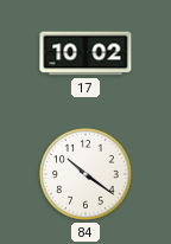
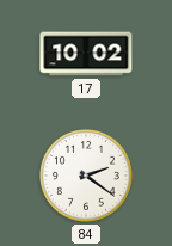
84: 10:21 -> 2:21
